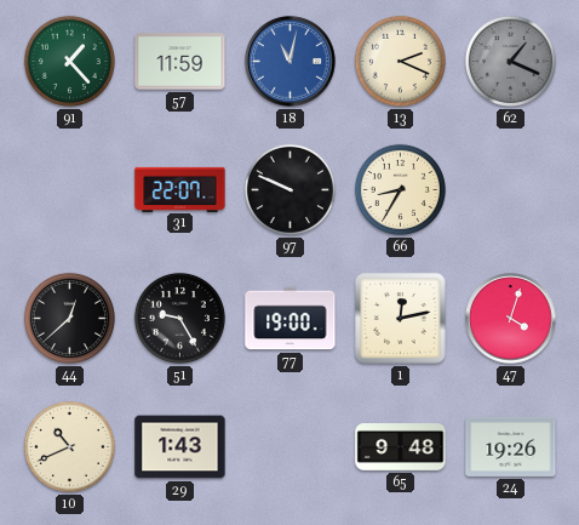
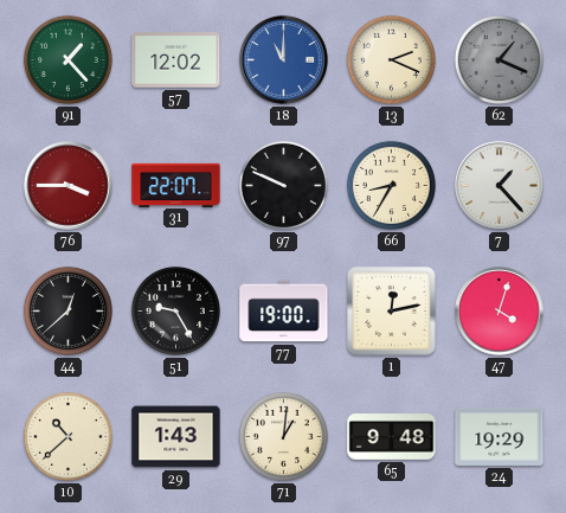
57: 11:59 -> 12:02
18: 11:02 -> 11:00
76: none -> 3:45
7: none -> 1:23
10: 10:41 -> 10:38
71: none -> 1:01
24: 19:26 -> 19:29
